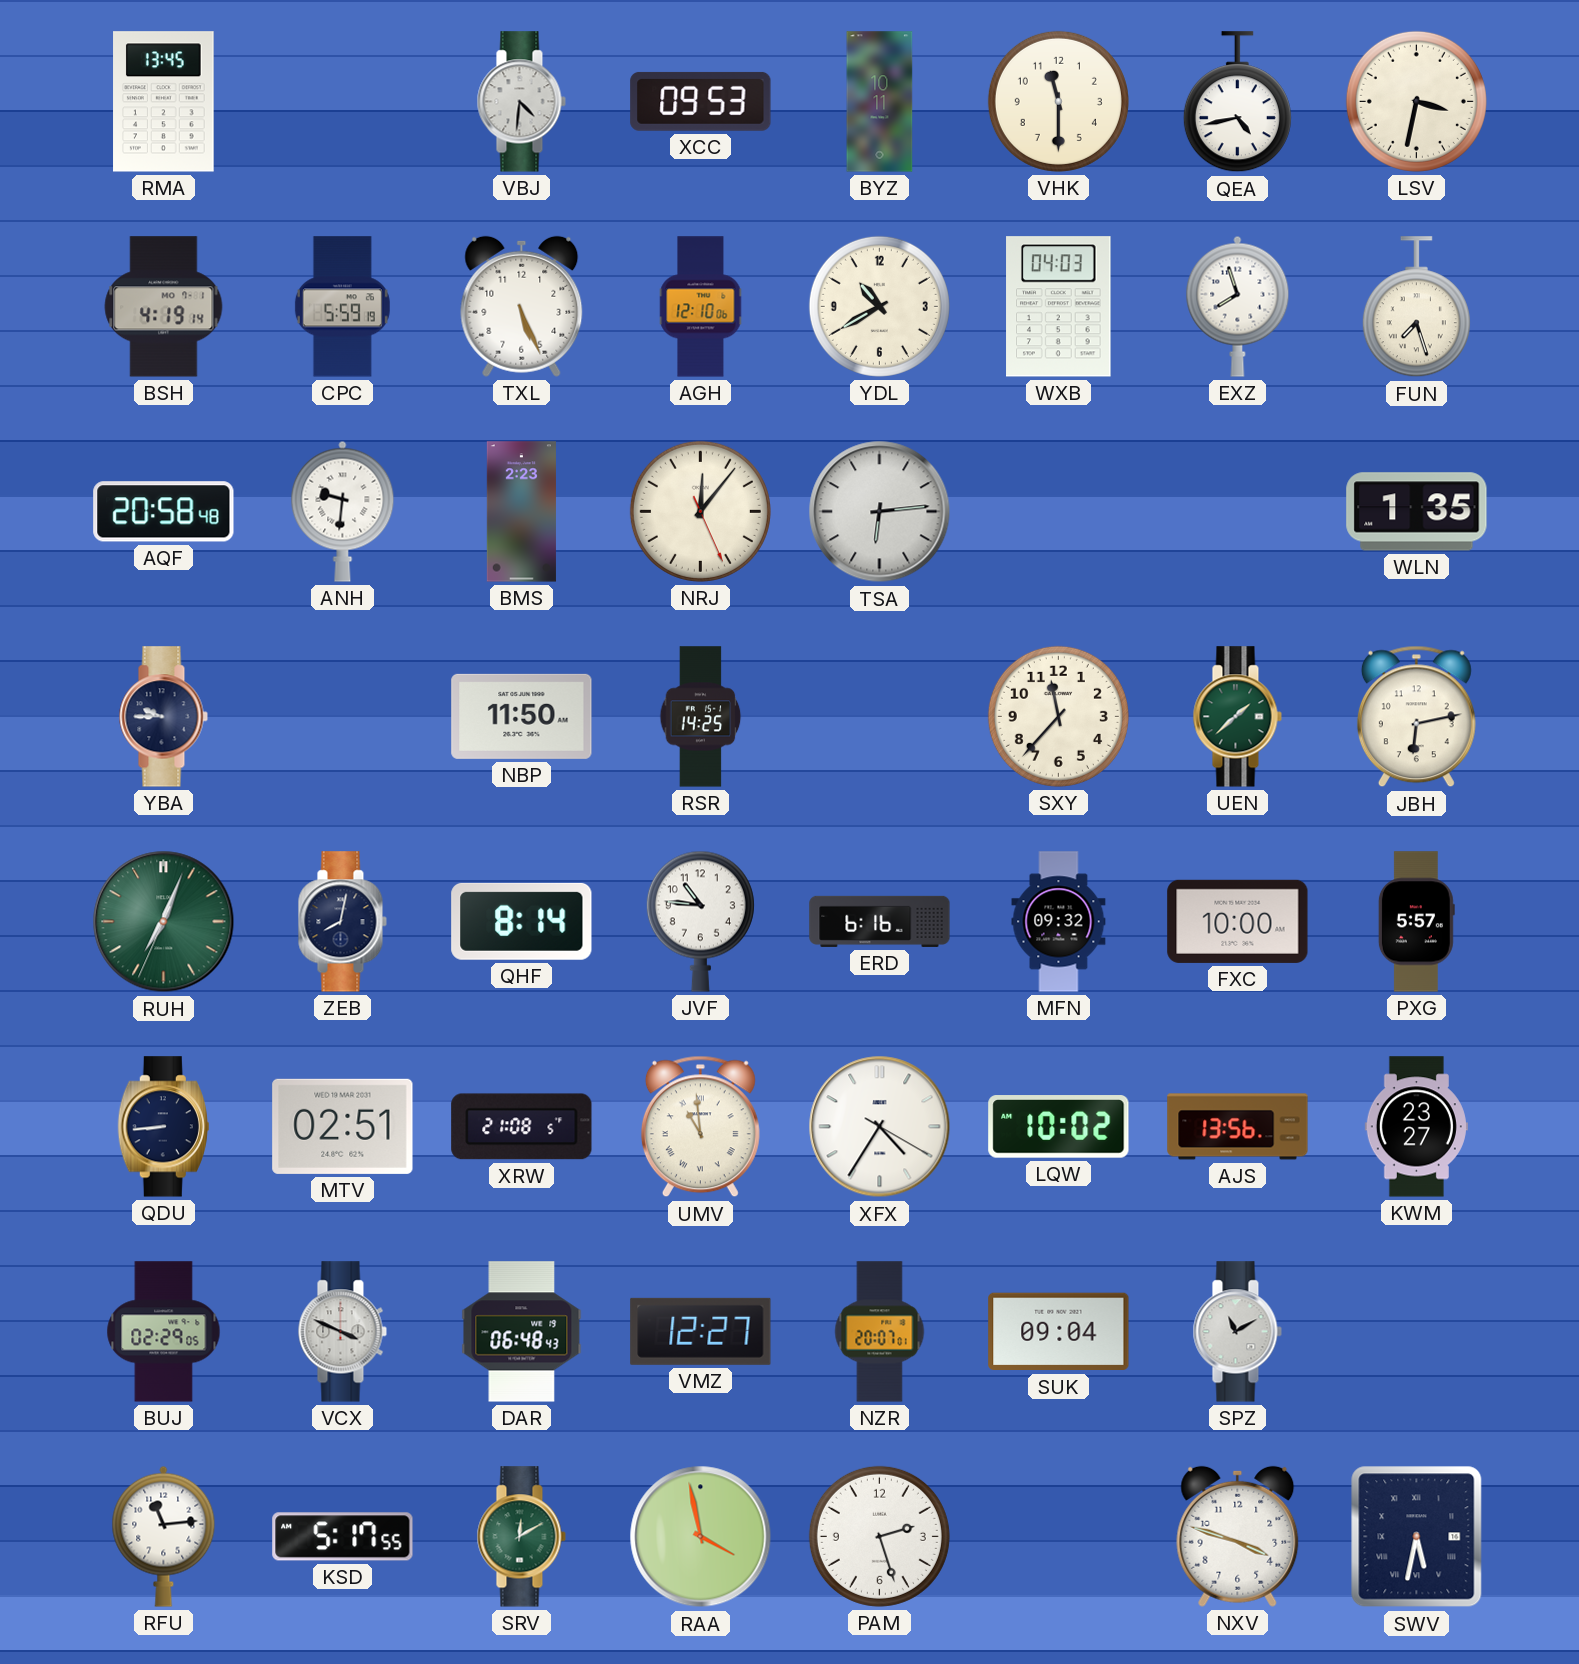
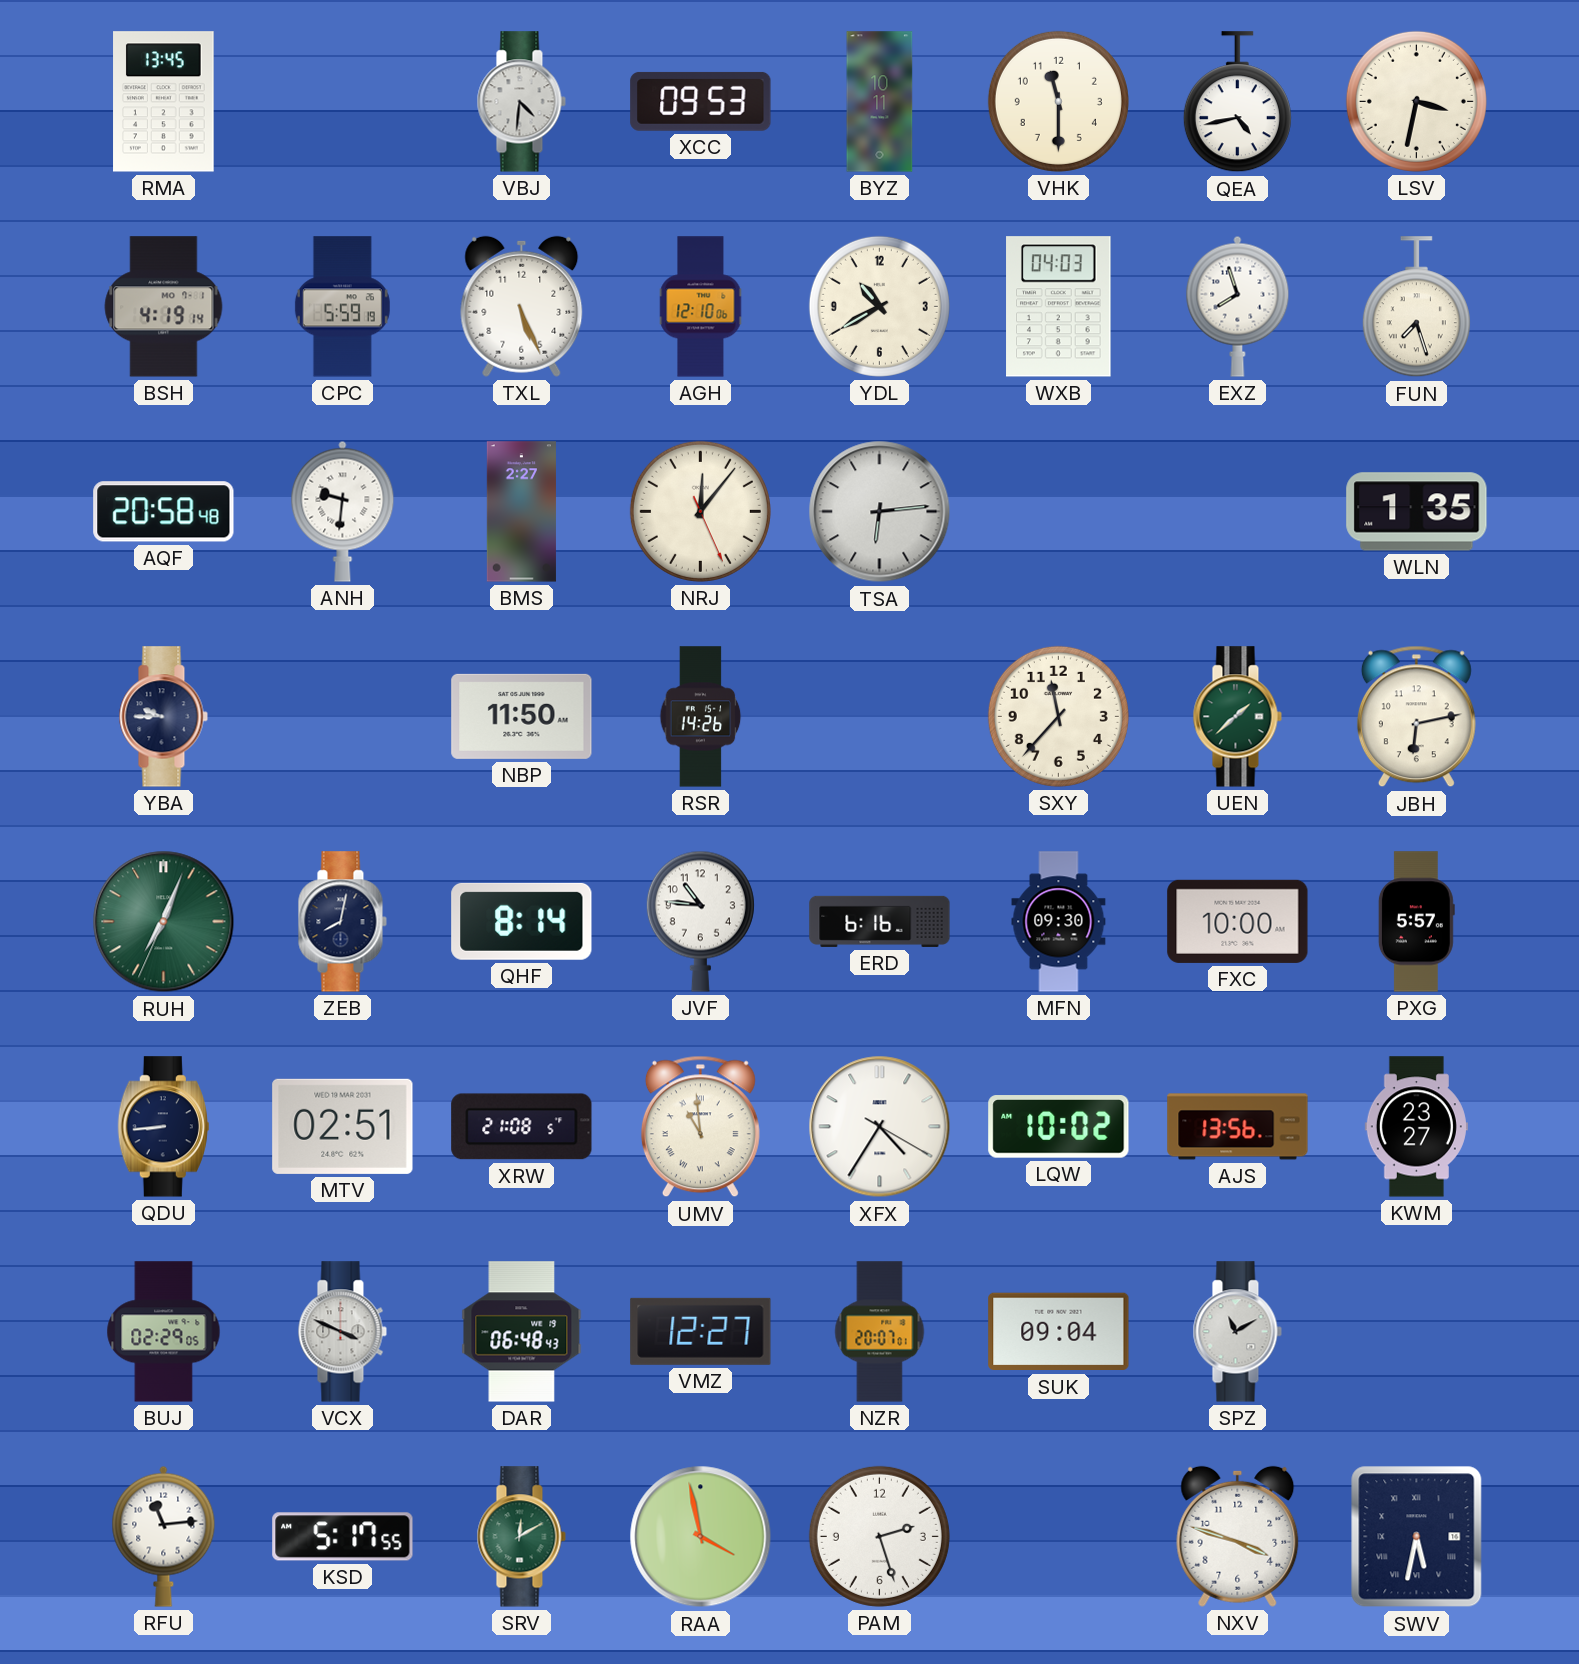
BMS: 2:23 -> 2:27
RSR: 14:25 -> 14:26
MFN: 09:32 -> 09:30
